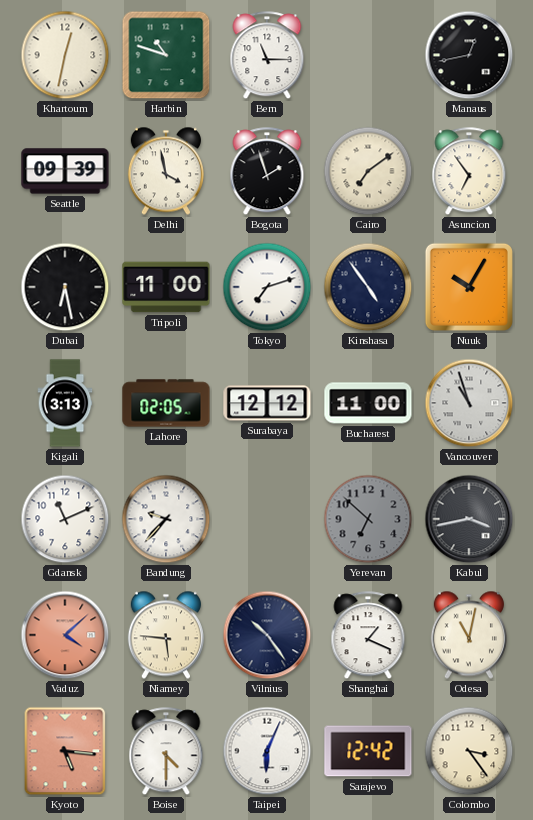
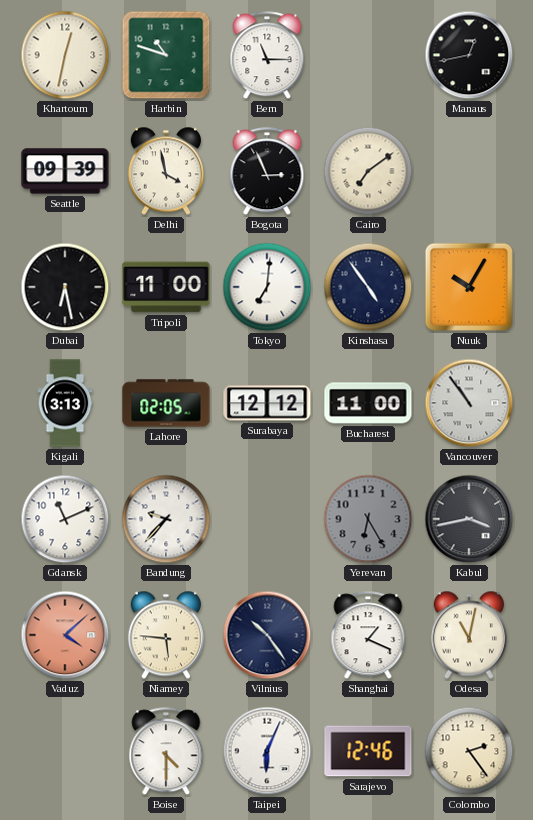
Bogota: 1:57 -> 2:56
Asuncion: 6:54 -> none
Tokyo: 7:12 -> 7:01
Vancouver: 10:57 -> 10:54
Yerevan: 6:52 -> 6:25
Kyoto: 5:16 -> none
Sarajevo: 12:42 -> 12:46
Colombo: 3:24 -> 2:24
